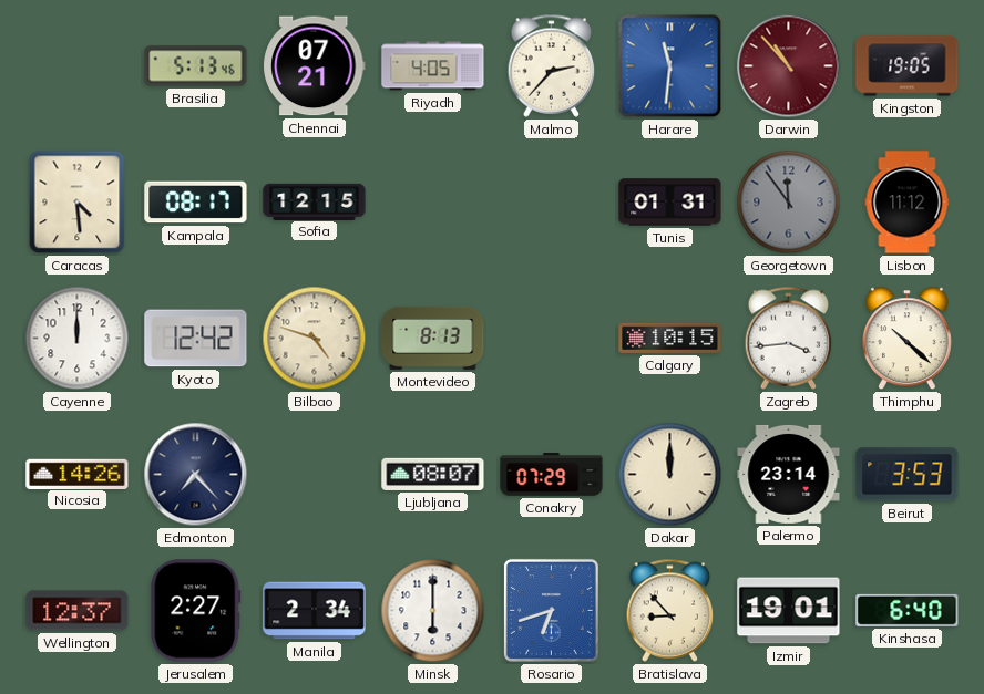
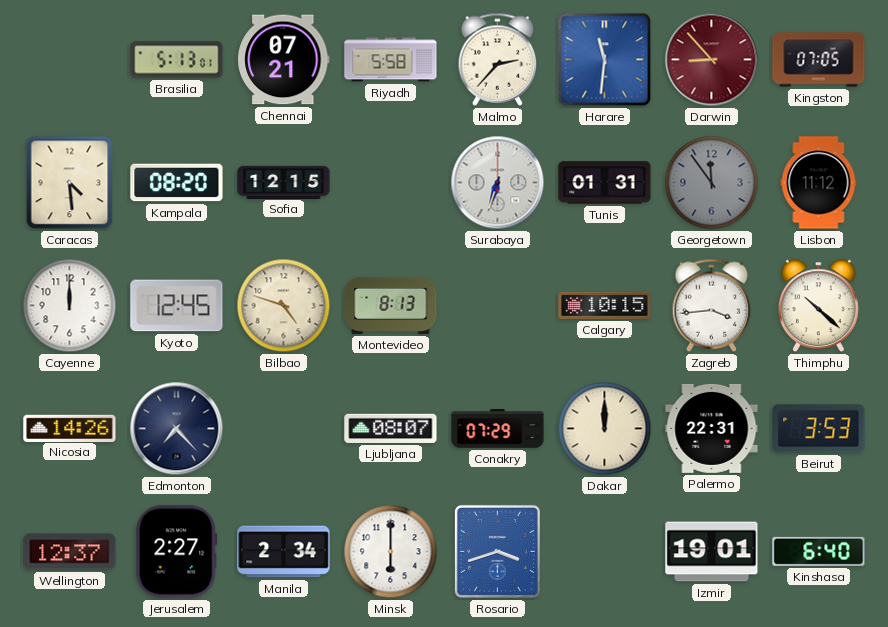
Brasilia: 5:13:46 -> 5:13:01
Riyadh: 4:05 -> 5:58
Darwin: 10:53 -> 8:53
Kingston: 19:05 -> 07:05
Kampala: 08:17 -> 08:20
Surabaya: none -> 6:33
Kyoto: 12:42 -> 12:45
Palermo: 23:14 -> 22:31
Rosario: 6:42 -> 3:42
Bratislava: 8:53 -> none
